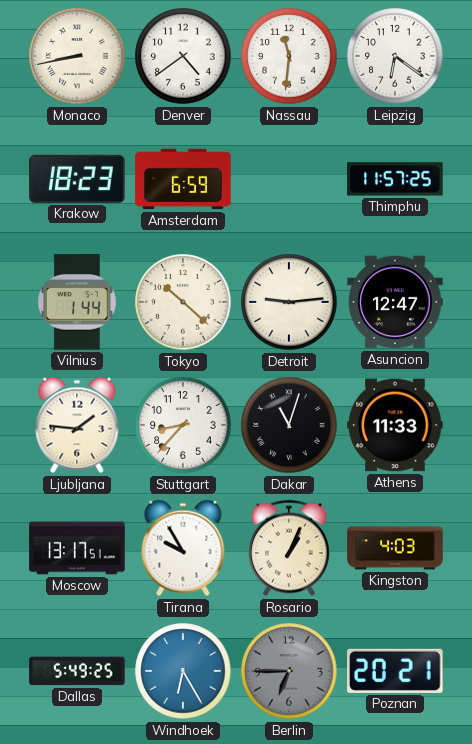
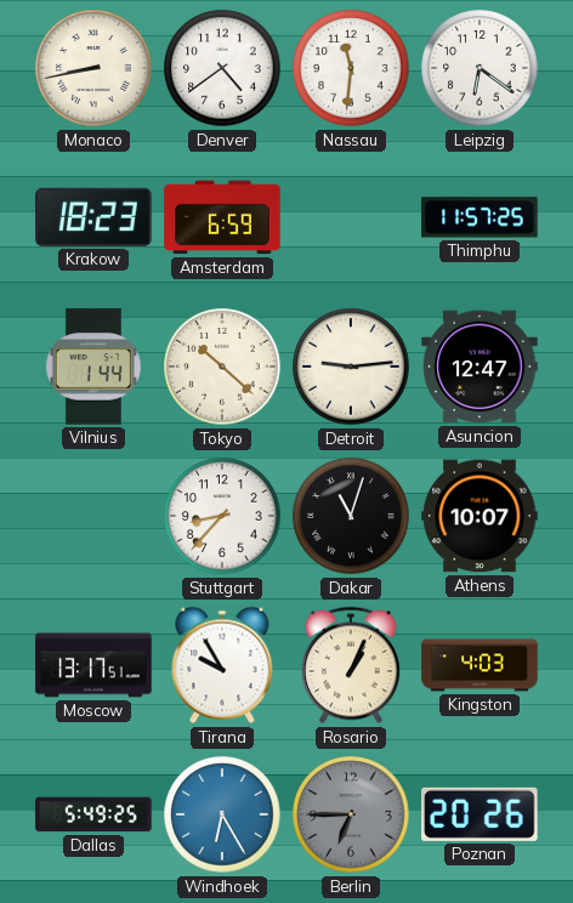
Ljubljana: 1:46 -> none
Athens: 11:33 -> 10:07
Poznan: 20:21 -> 20:26
